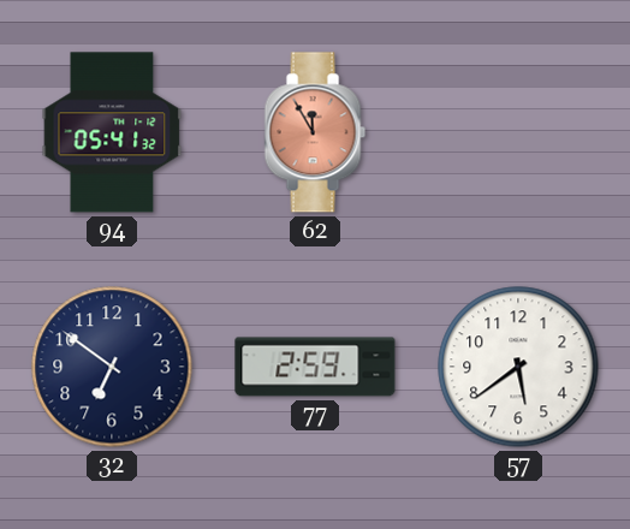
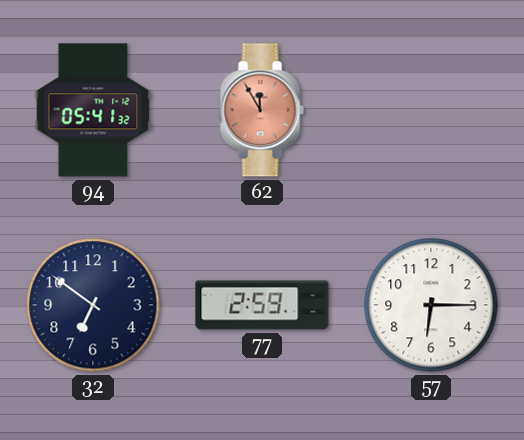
57: 5:39 -> 6:15
